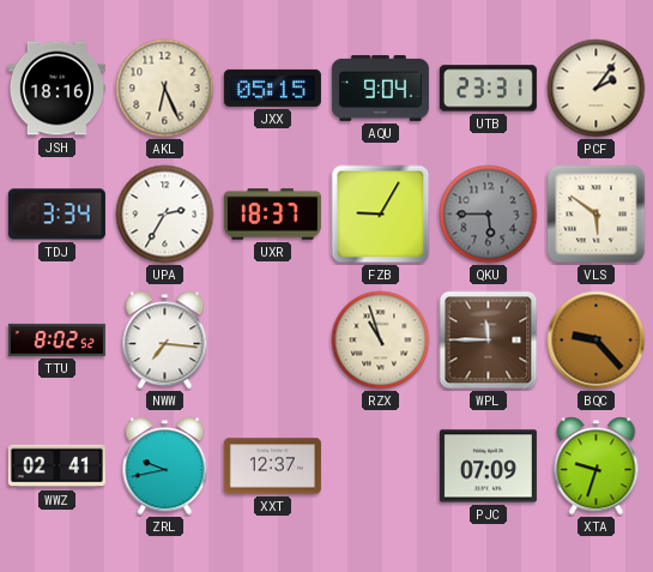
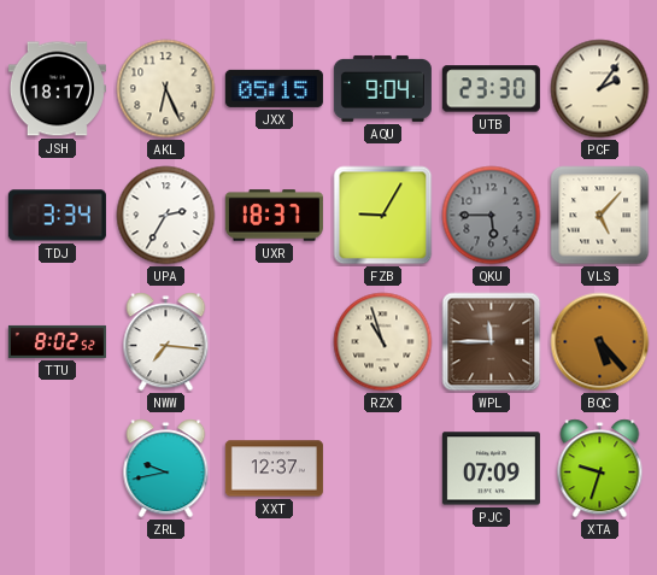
JSH: 18:16 -> 18:17
UTB: 23:31 -> 23:30
VLS: 5:51 -> 5:07
BQC: 9:23 -> 5:23
WWZ: 02:41 -> none
